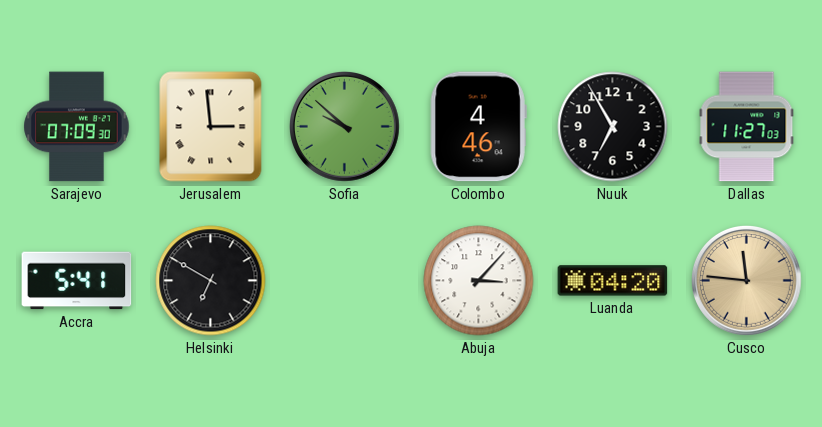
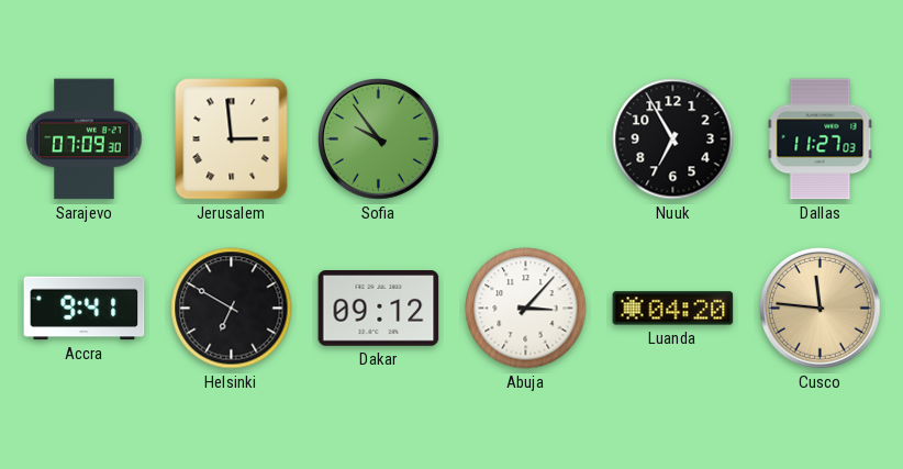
Sofia: 9:52 -> 9:54
Colombo: 4:46 -> none
Accra: 5:41 -> 9:41
Dakar: none -> 09:12
